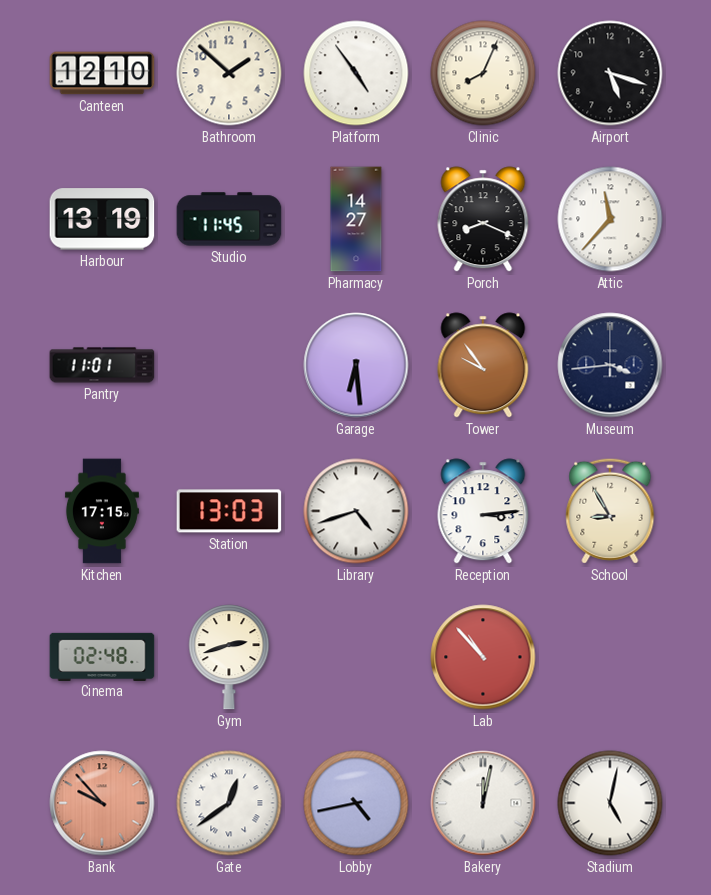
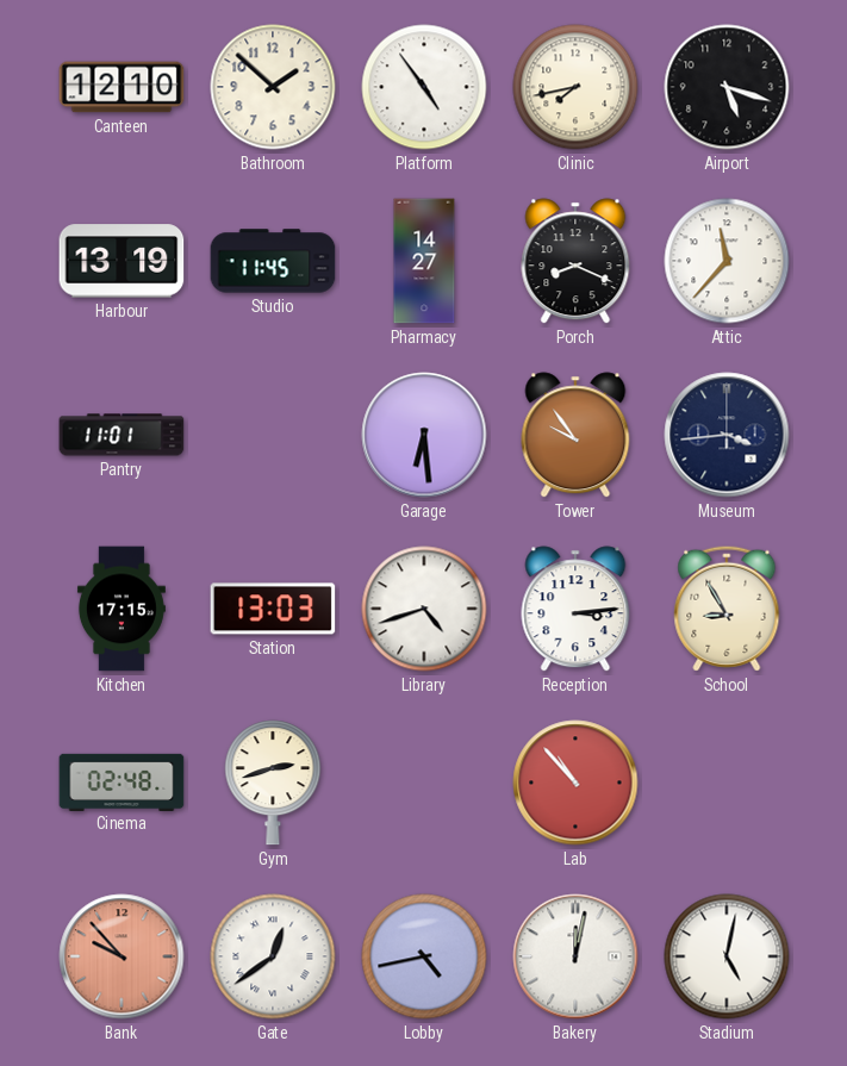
Clinic: 8:04 -> 7:43
